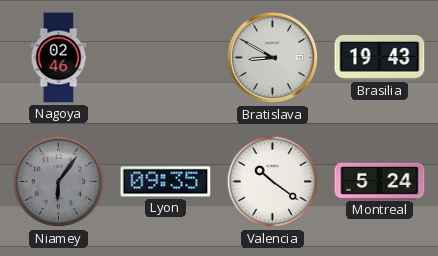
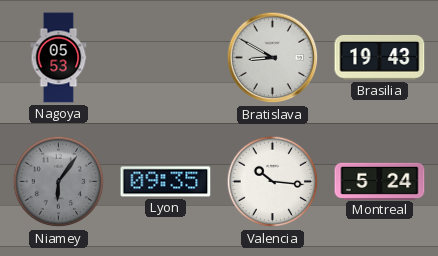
Nagoya: 02:46 -> 05:53
Valencia: 10:21 -> 10:16
